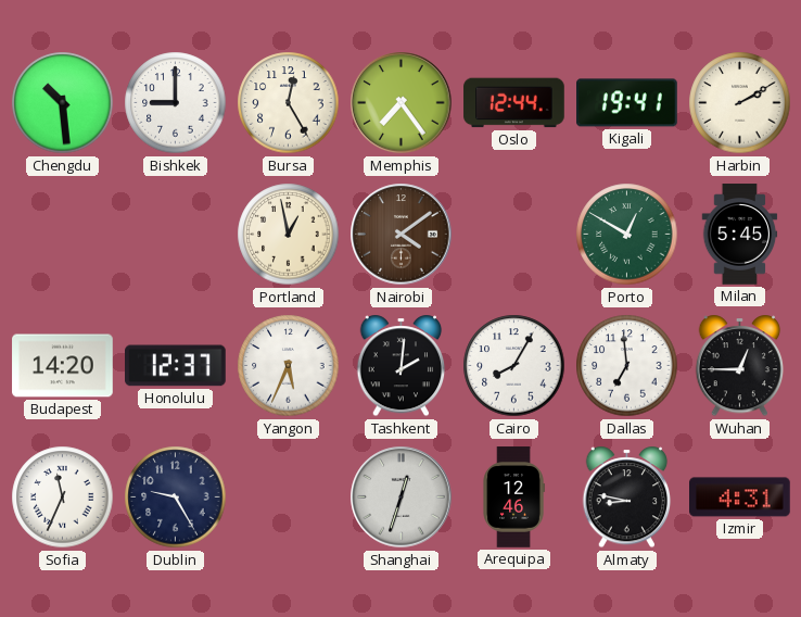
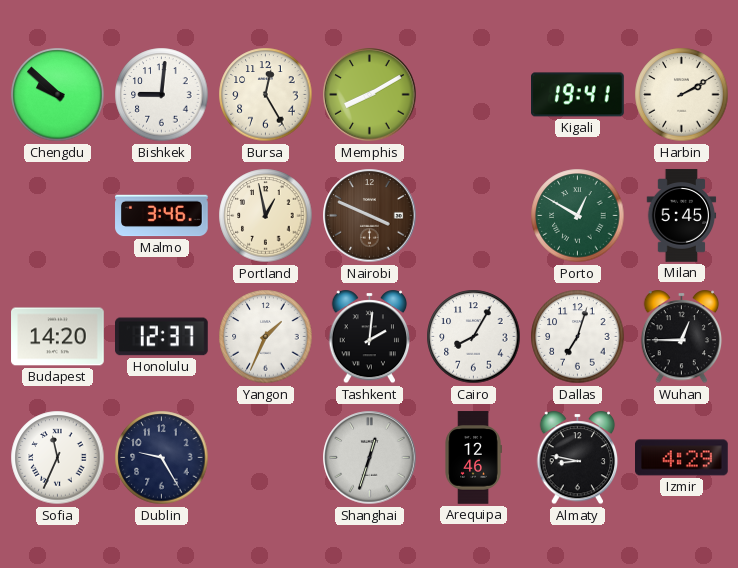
Chengdu: 10:29 -> 9:52
Bishkek: 9:00 -> 9:01
Memphis: 7:24 -> 8:10
Oslo: 12:44 -> none
Malmo: none -> 3:46
Nairobi: 4:09 -> 3:49
Yangon: 5:34 -> 1:34
Dallas: 6:59 -> 7:03
Izmir: 4:31 -> 4:29
